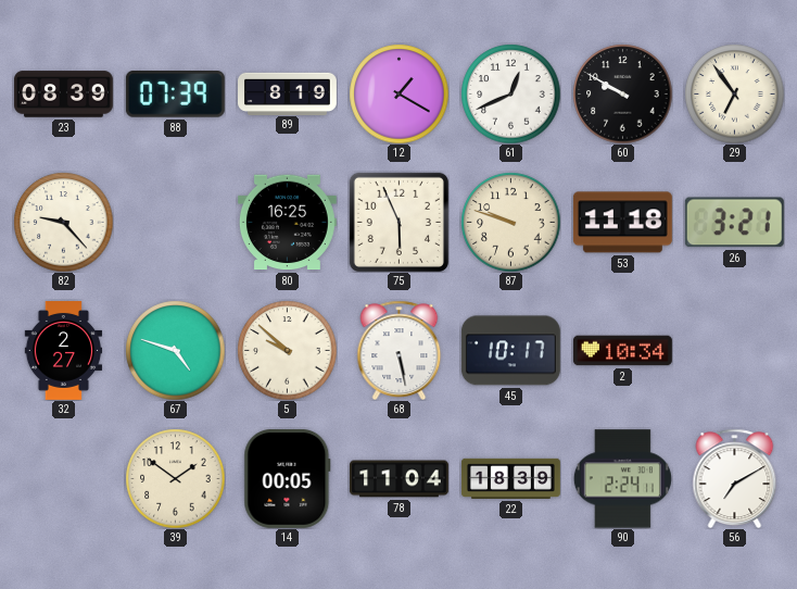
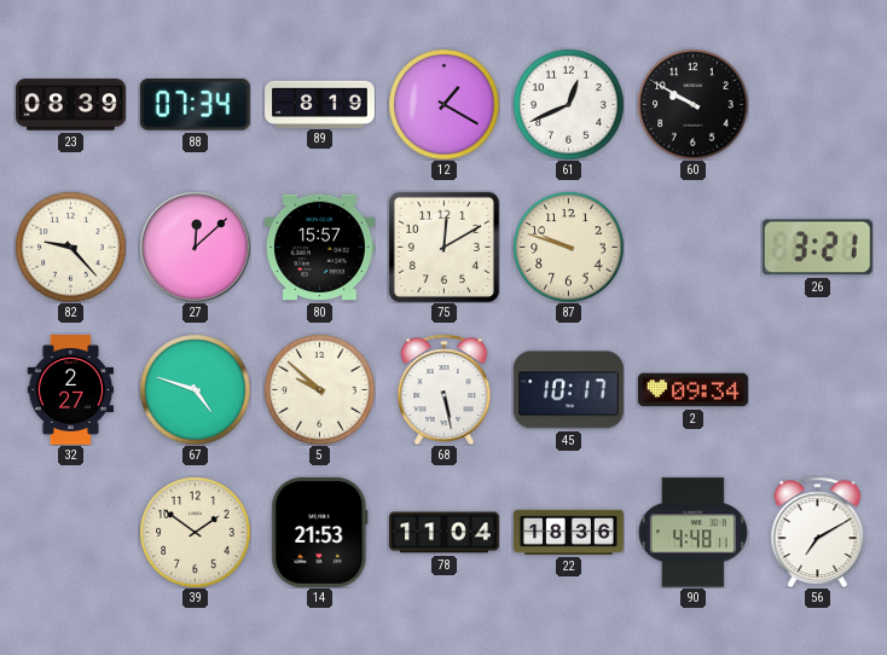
88: 07:39 -> 07:34
29: 6:54 -> none
27: none -> 12:08
80: 16:25 -> 15:57
75: 5:56 -> 12:10
53: 11:18 -> none
2: 10:34 -> 09:34
14: 00:05 -> 21:53
22: 18:39 -> 18:36
90: 2:24 -> 4:48
